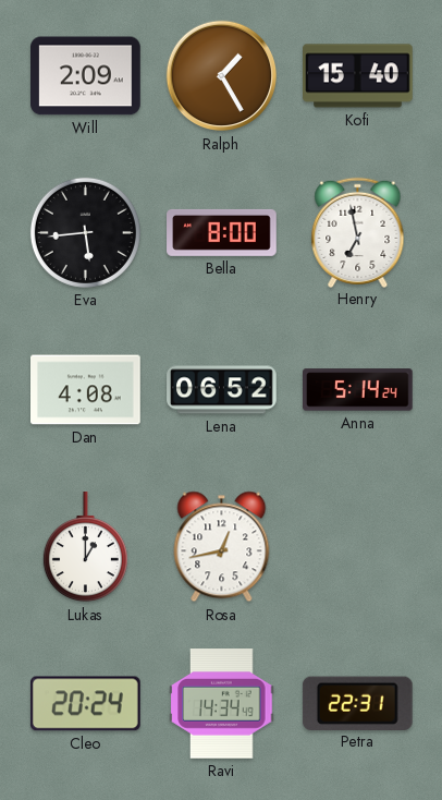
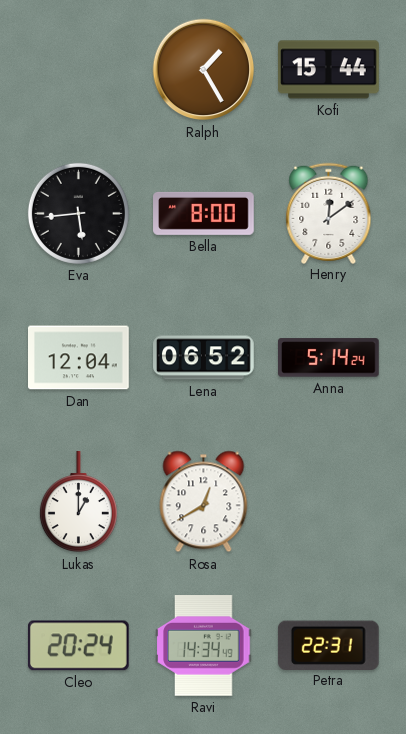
Will: 2:09 -> none
Kofi: 15:40 -> 15:44
Henry: 6:58 -> 12:09
Dan: 4:08 -> 12:04
Rosa: 12:43 -> 12:40
